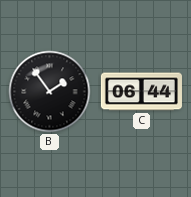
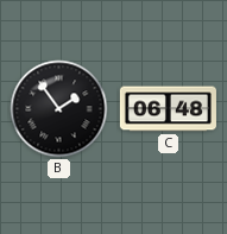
C: 06:44 -> 06:48
